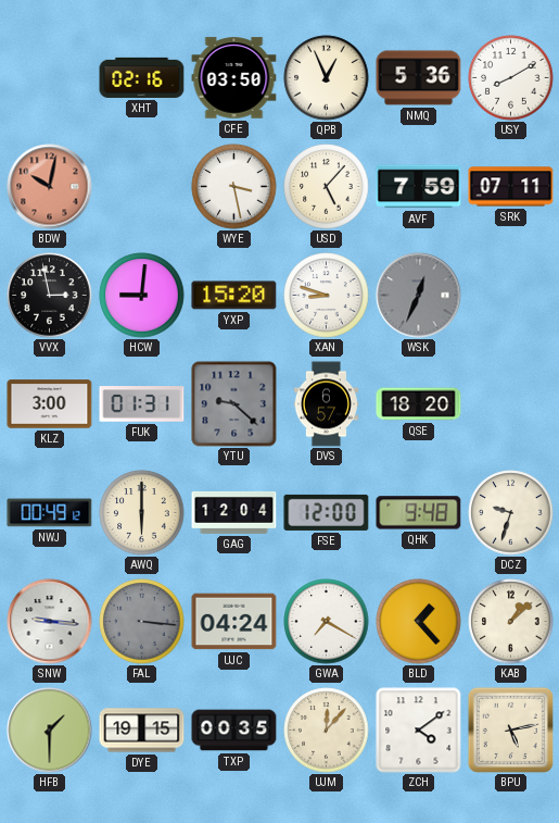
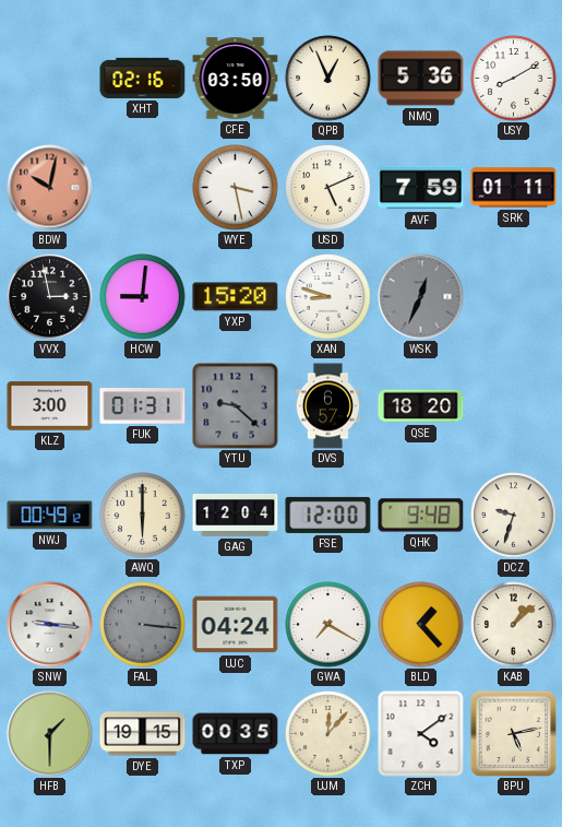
USD: 5:07 -> 5:11
SRK: 07:11 -> 01:11
